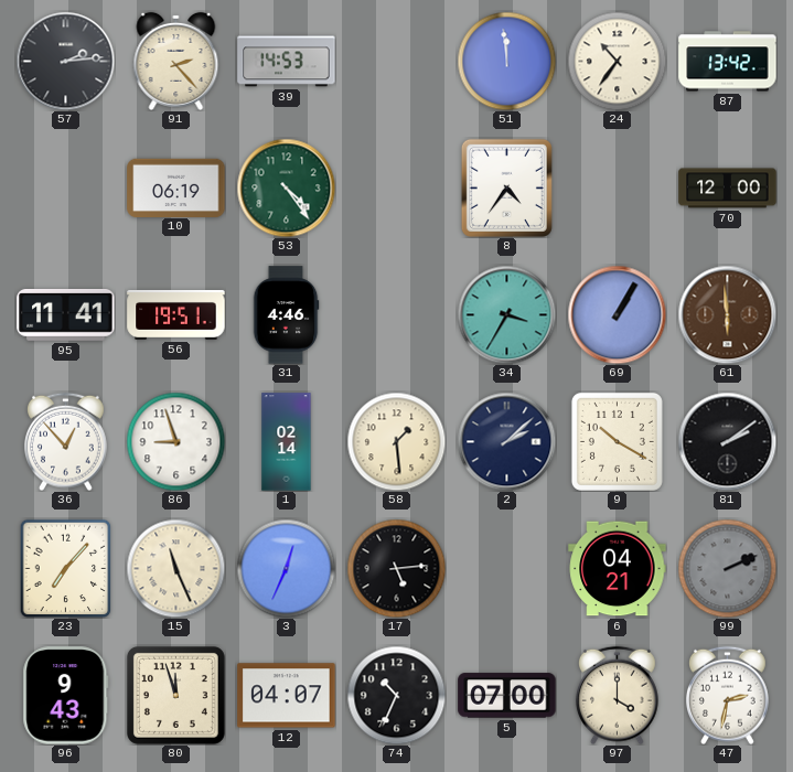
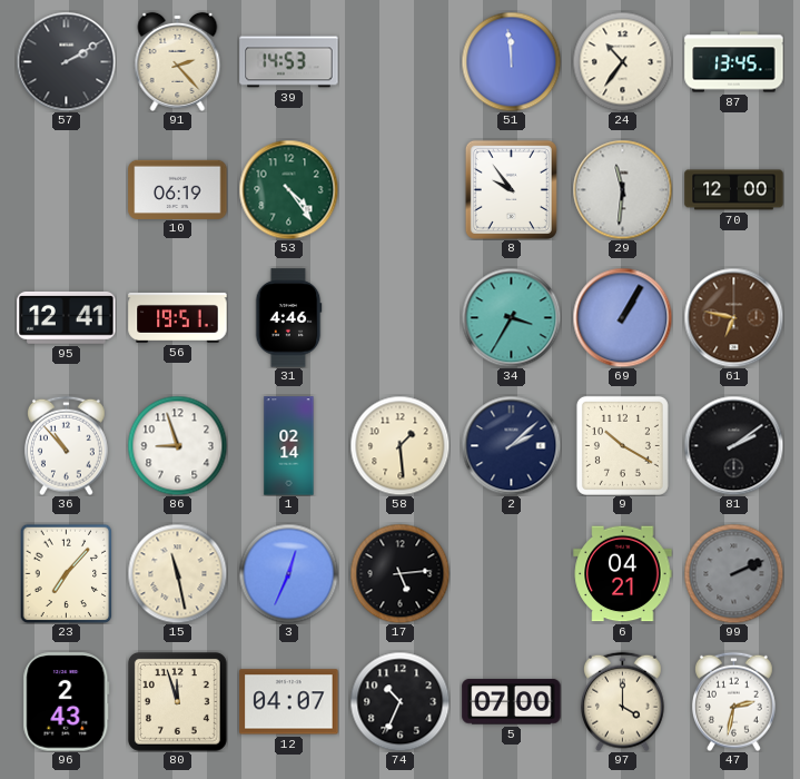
57: 2:14 -> 2:10
87: 13:42 -> 13:45
8: 4:36 -> 9:54
29: none -> 11:31
95: 11:41 -> 12:41
61: 5:59 -> 6:47
36: 12:53 -> 10:53
15: 11:26 -> 11:28
96: 9:43 -> 2:43
